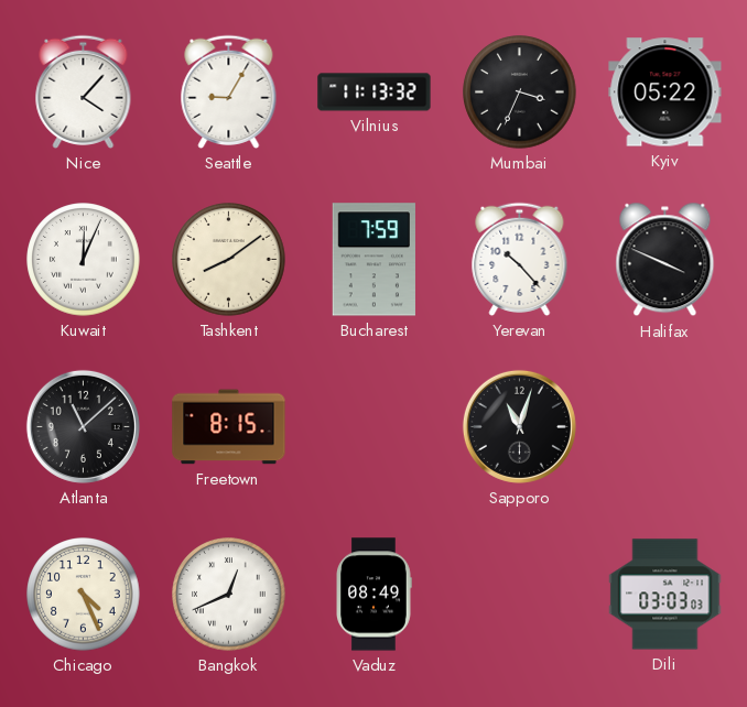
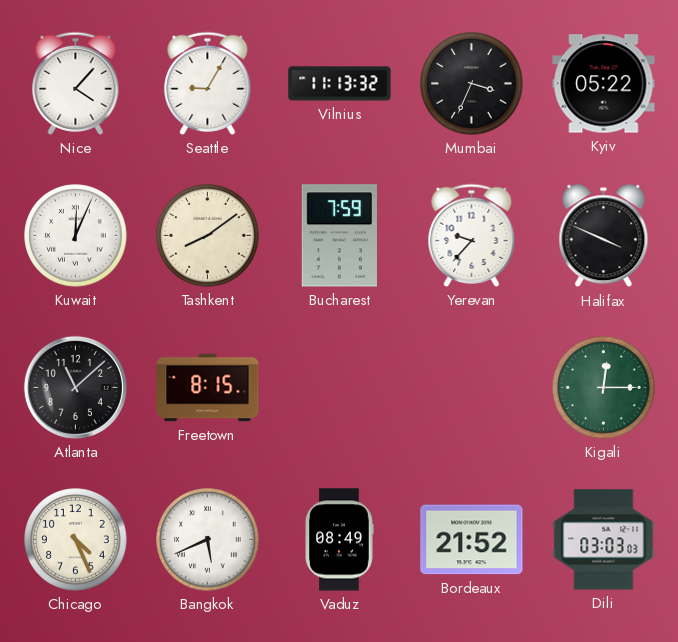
Yerevan: 10:23 -> 9:37
Sapporo: 11:03 -> none
Kigali: none -> 12:15
Bangkok: 12:41 -> 5:41
Bordeaux: none -> 21:52
